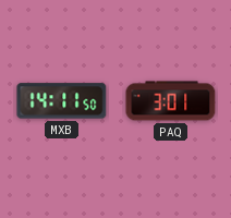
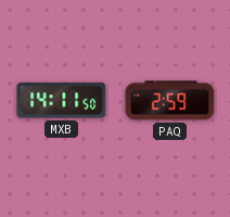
PAQ: 3:01 -> 2:59
